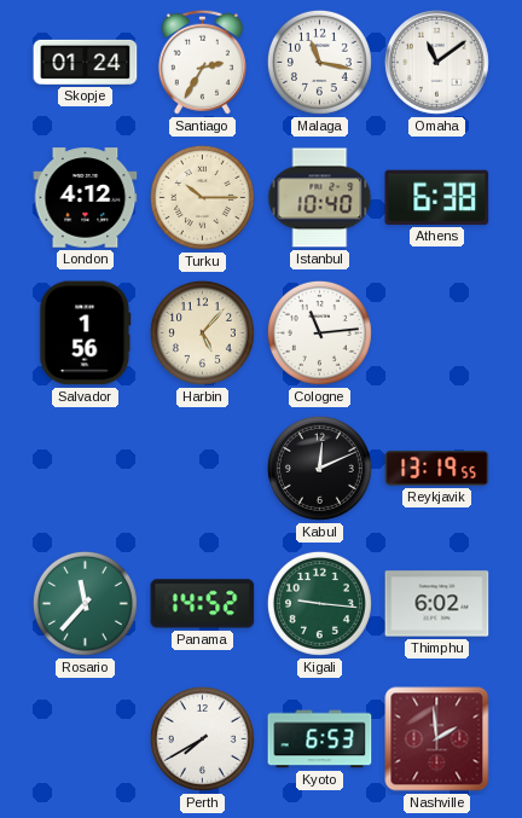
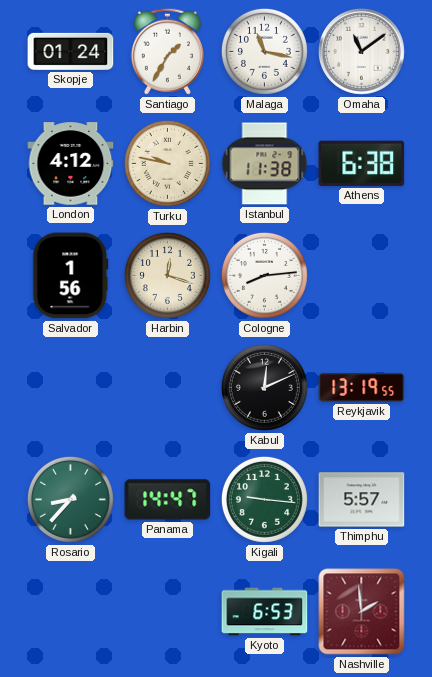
Santiago: 2:35 -> 1:35
Turku: 10:15 -> 9:47
Istanbul: 10:40 -> 11:38
Harbin: 5:07 -> 12:18
Cologne: 11:14 -> 8:14
Rosario: 11:37 -> 8:37
Panama: 14:52 -> 14:47
Thimphu: 6:02 -> 5:57
Perth: 7:40 -> none
